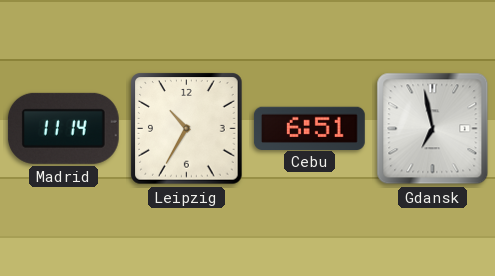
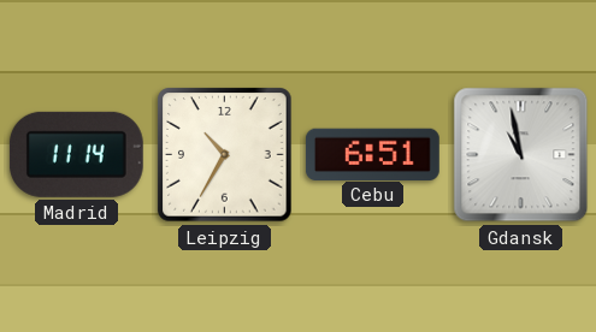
Gdansk: 6:58 -> 10:58
